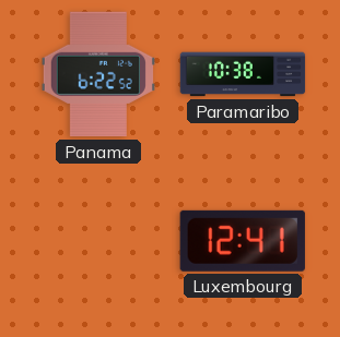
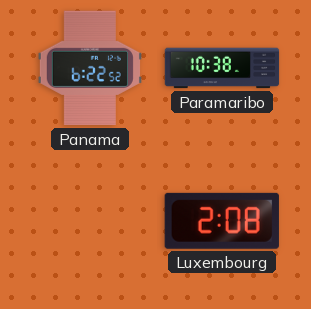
Luxembourg: 12:41 -> 2:08
